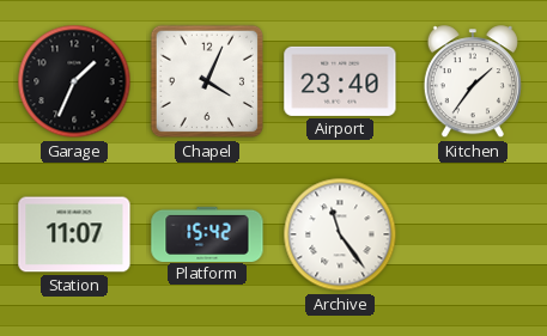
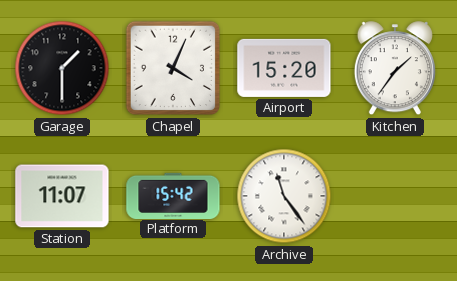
Garage: 1:34 -> 1:30
Airport: 23:40 -> 15:20
